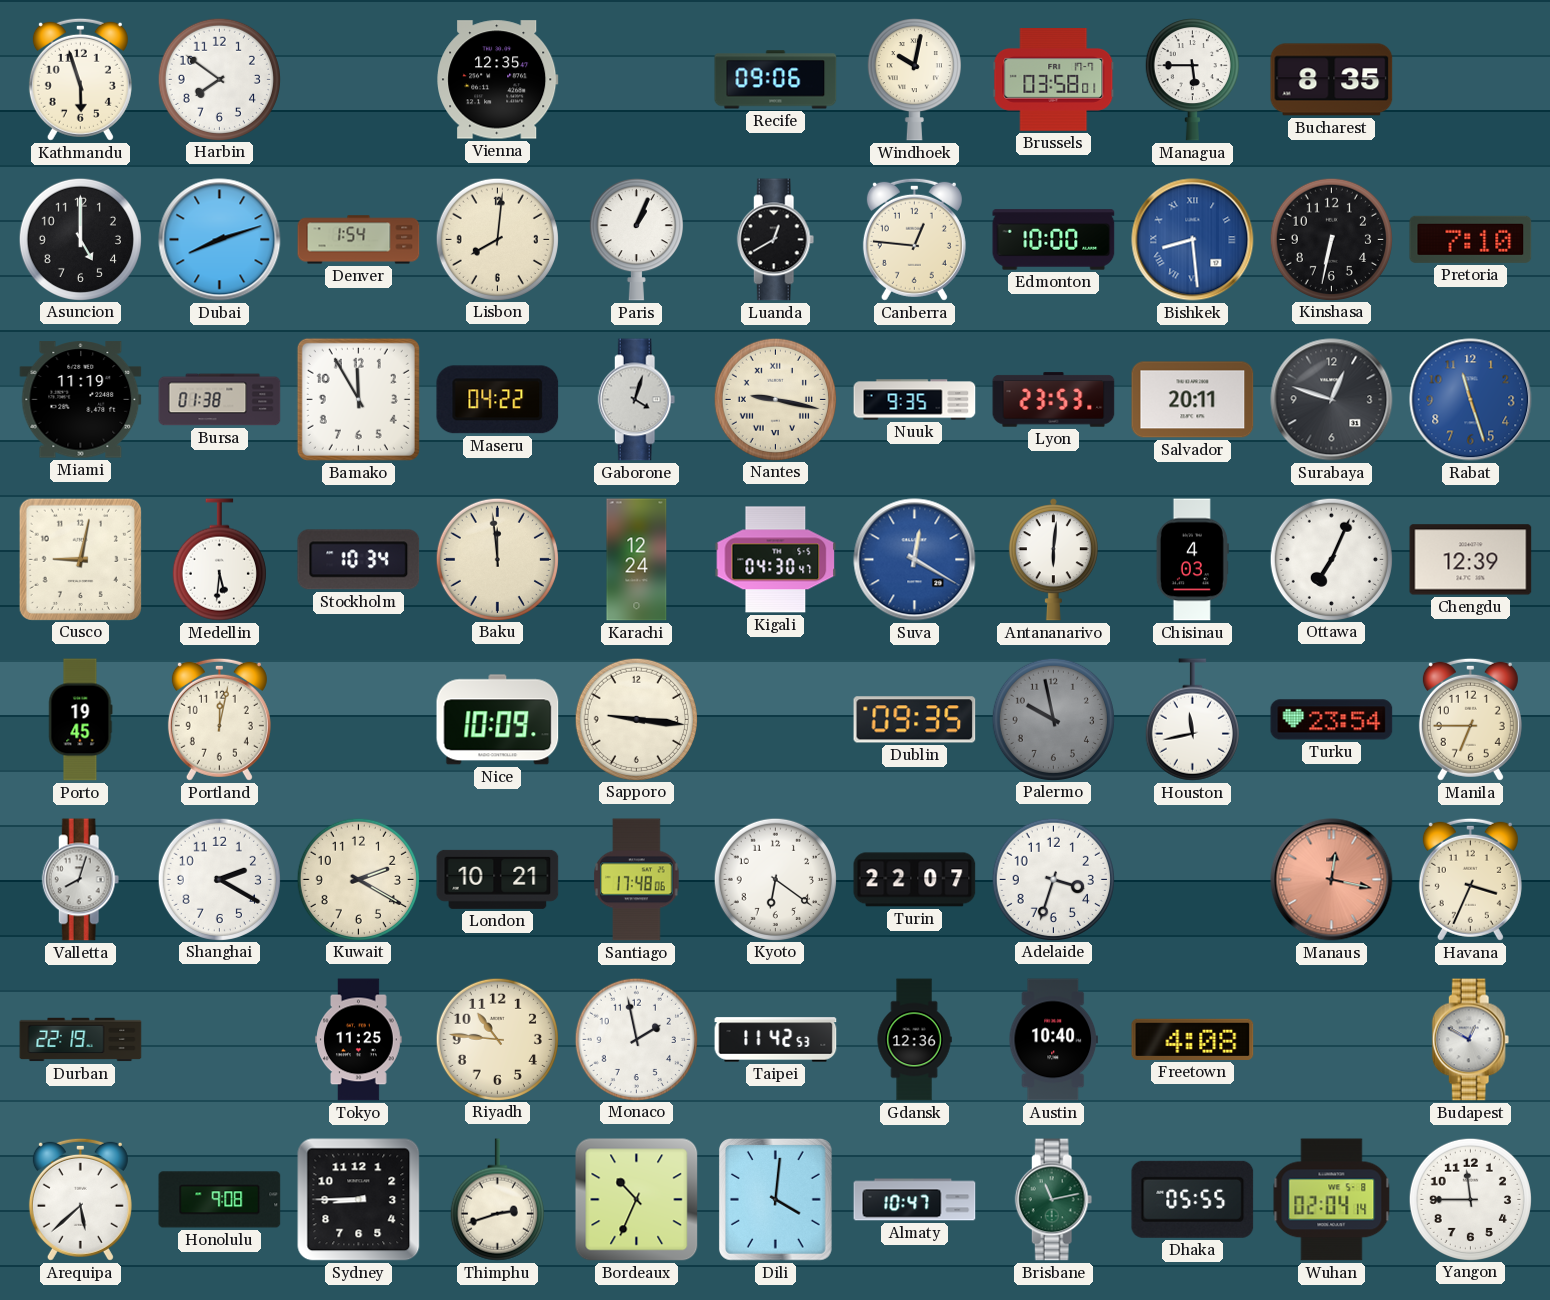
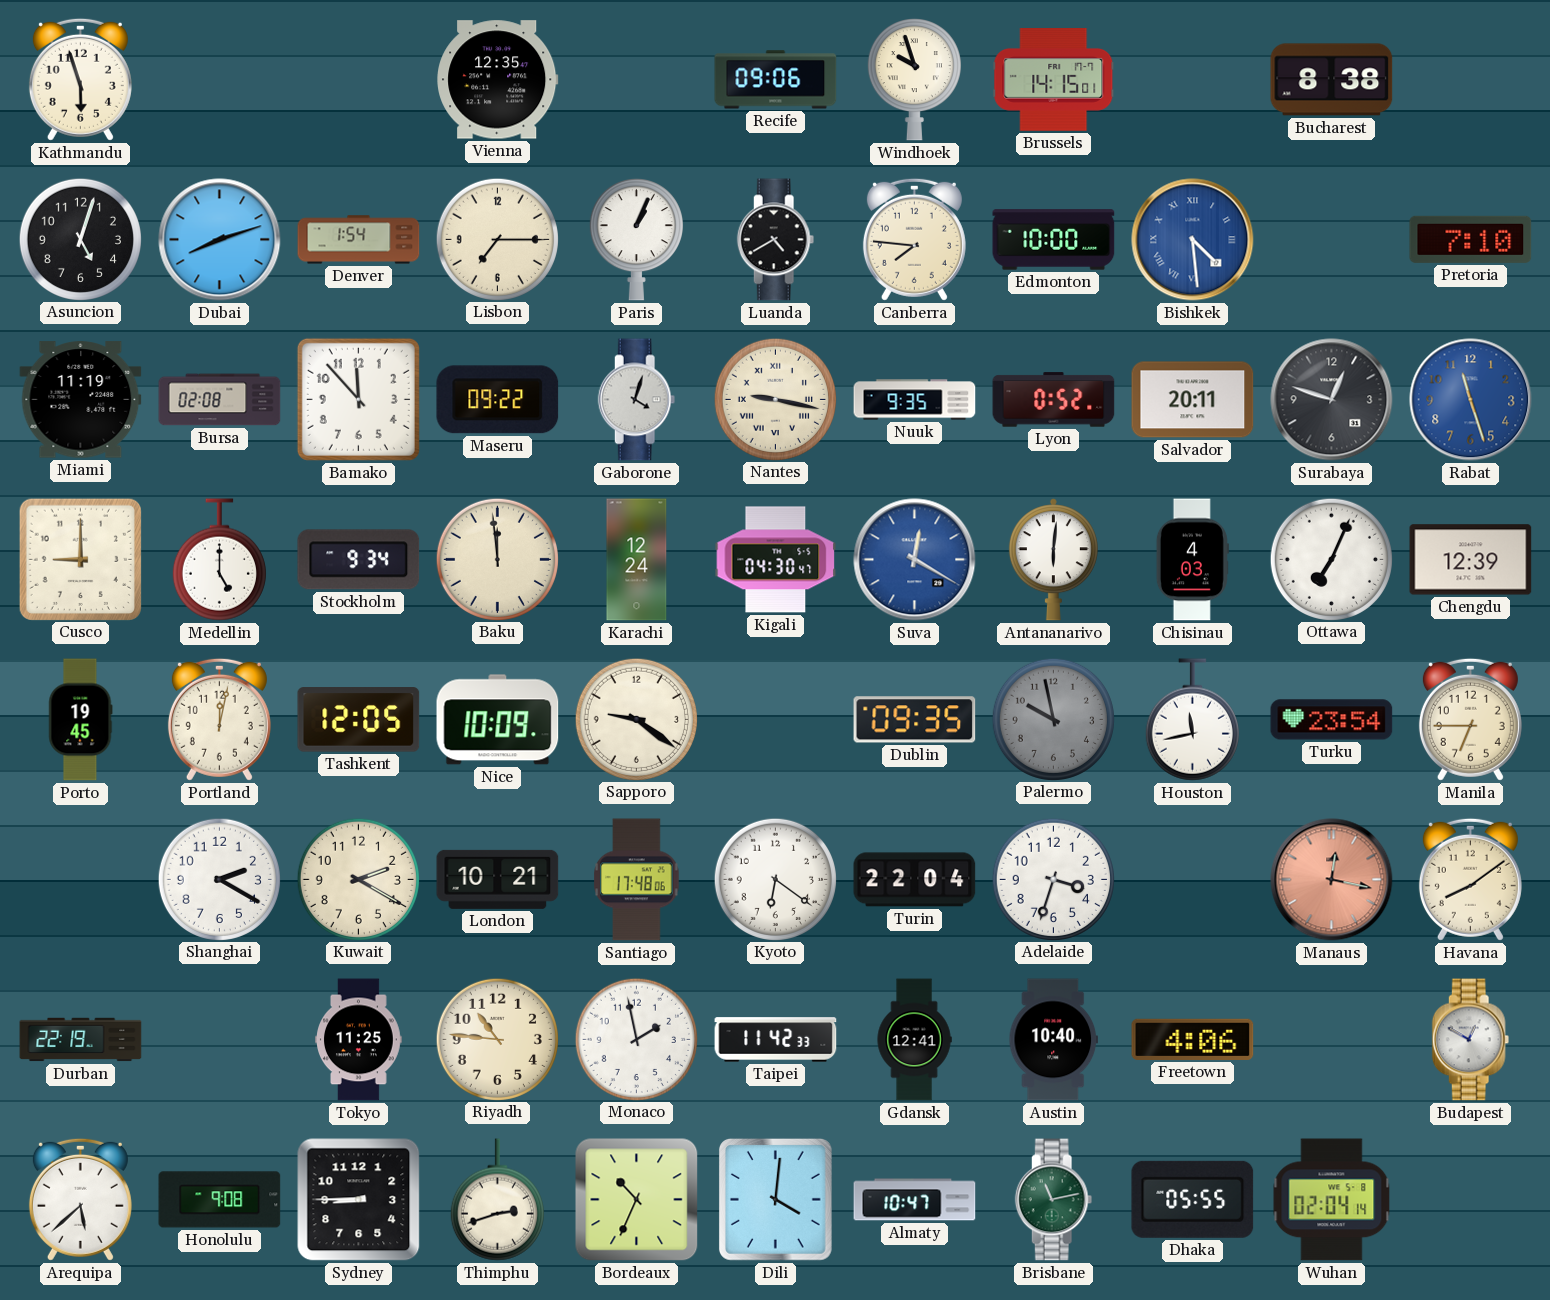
Harbin: 7:51 -> none
Windhoek: 10:02 -> 9:57
Brussels: 03:58 -> 14:15
Managua: 5:45 -> none
Bucharest: 8:35 -> 8:38
Asuncion: 5:00 -> 5:03
Lisbon: 8:01 -> 7:15
Luanda: 12:40 -> 4:40
Canberra: 12:46 -> 7:46
Bishkek: 8:29 -> 4:29
Kinshasa: 6:32 -> none
Bursa: 01:38 -> 02:08
Bamako: 11:55 -> 11:53
Maseru: 04:22 -> 09:22
Lyon: 23:53 -> 0:52
Cusco: 9:02 -> 9:00
Medellin: 5:31 -> 5:00
Stockholm: 10:34 -> 9:34
Tashkent: none -> 12:05
Sapporo: 9:16 -> 9:21
Valletta: 8:03 -> none
Turin: 22:07 -> 22:04
Havana: 3:34 -> 8:09
Taipei: 11:42:53 -> 11:42:33
Gdansk: 12:36 -> 12:41
Freetown: 4:08 -> 4:06
Yangon: 11:45 -> none
